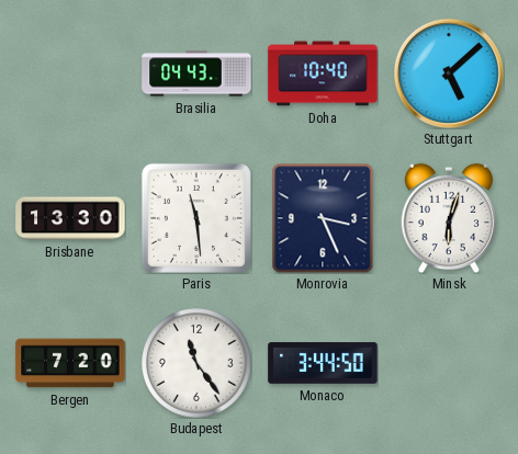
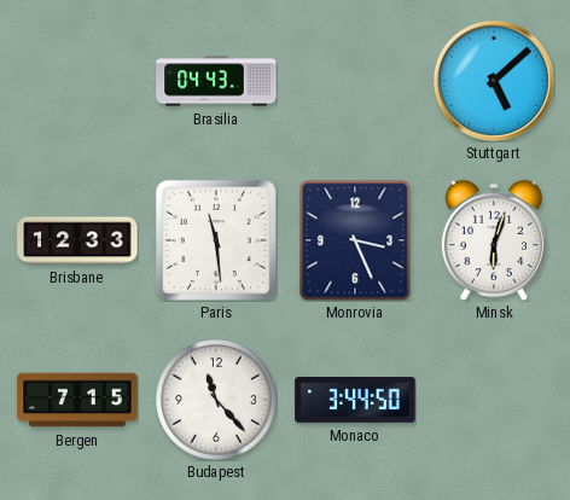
Doha: 10:40 -> none
Brisbane: 13:30 -> 12:33
Bergen: 7:20 -> 7:15
Budapest: 11:24 -> 11:23
